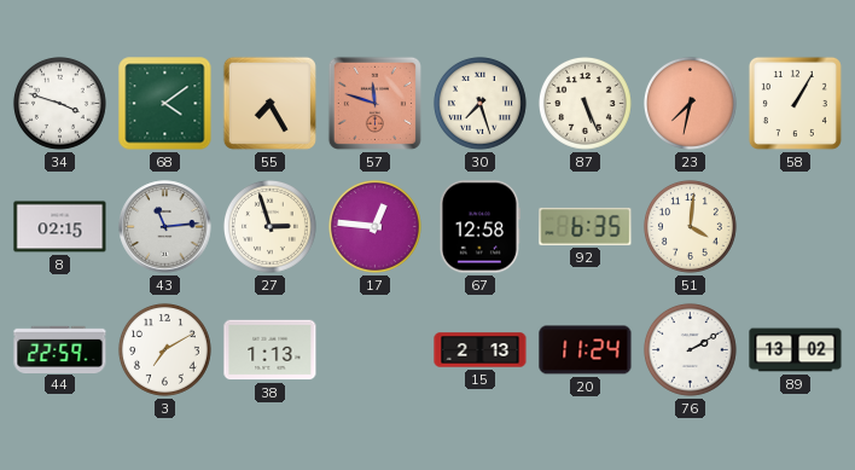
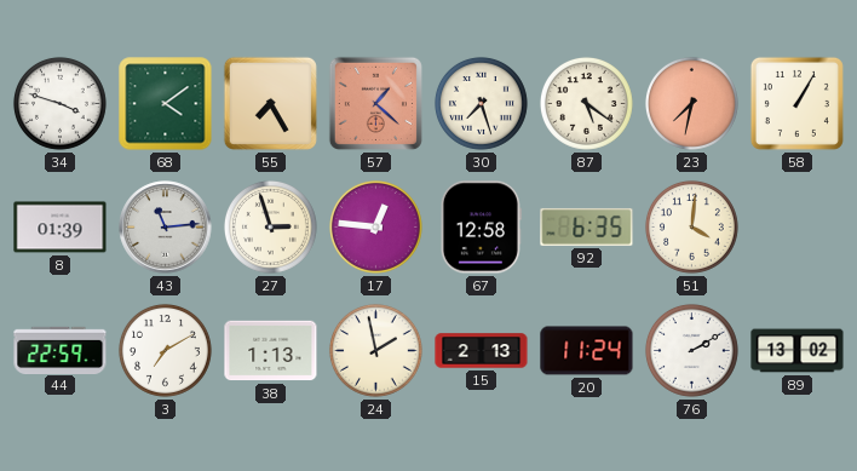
57: 11:48 -> 1:22
87: 5:26 -> 5:21
8: 02:15 -> 01:39
24: none -> 1:58
